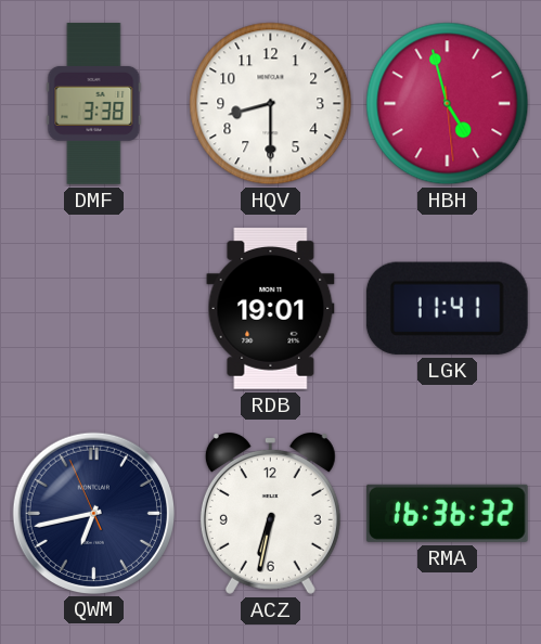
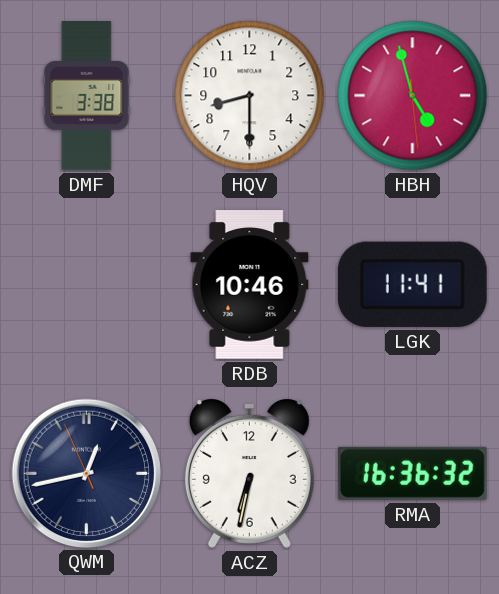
RDB: 19:01 -> 10:46
QWM: 6:42 -> 12:42
